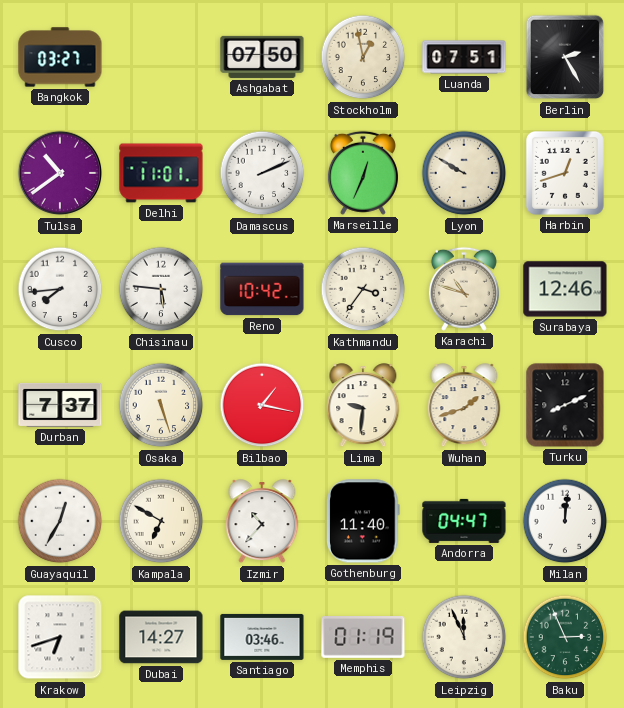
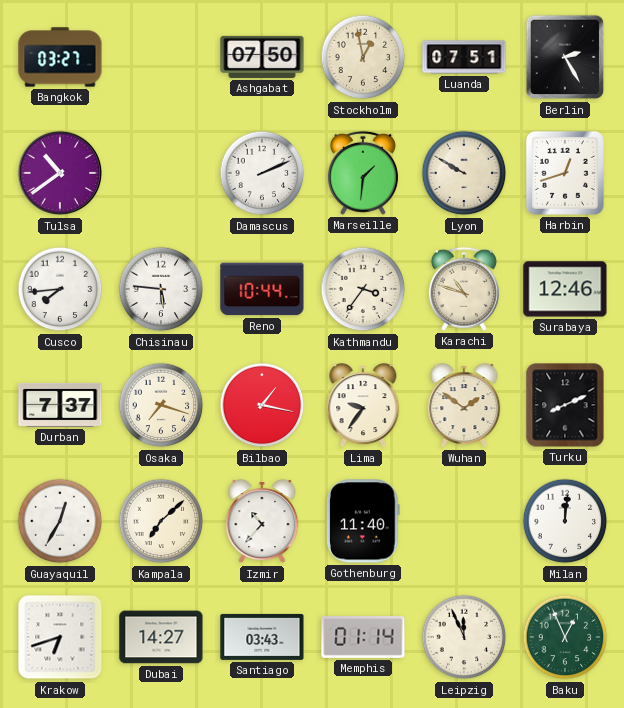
Delhi: 11:01 -> none
Marseille: 12:34 -> 1:31
Reno: 10:42 -> 10:44
Osaka: 5:27 -> 7:18
Lima: 9:31 -> 9:36
Wuhan: 1:42 -> 1:51
Kampala: 6:50 -> 7:08
Andorra: 04:47 -> none
Santiago: 03:46 -> 03:43
Memphis: 01:19 -> 01:14
Baku: 2:56 -> 12:56
